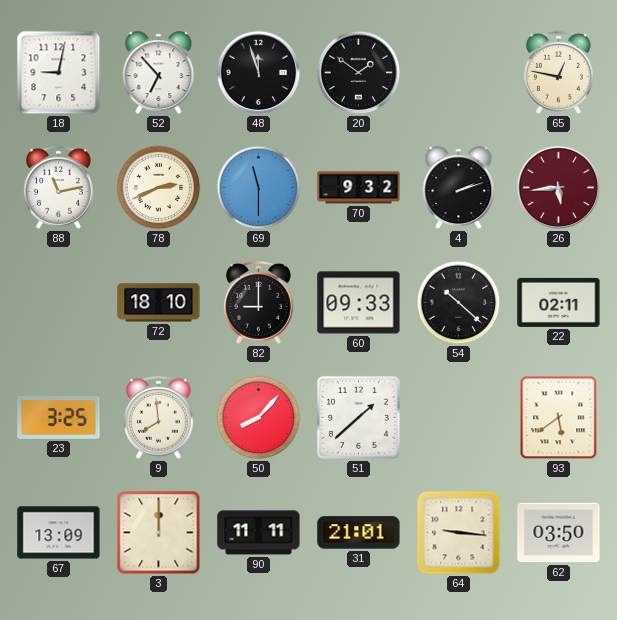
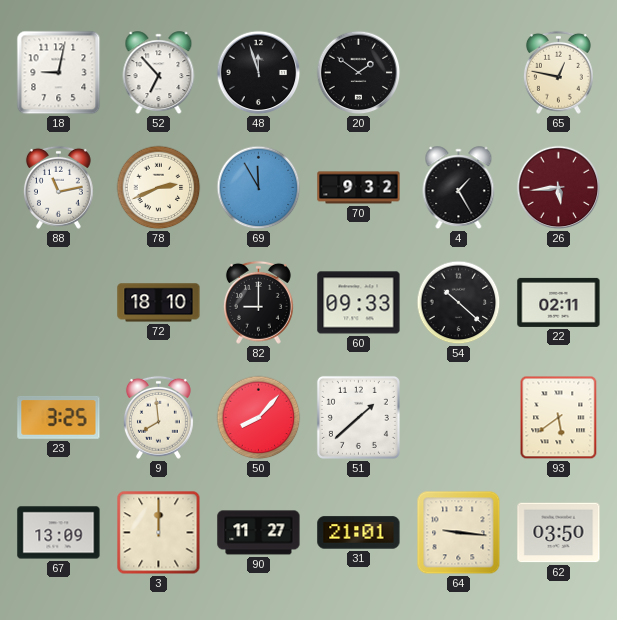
69: 11:30 -> 11:55
4: 2:12 -> 1:25
90: 11:11 -> 11:27
